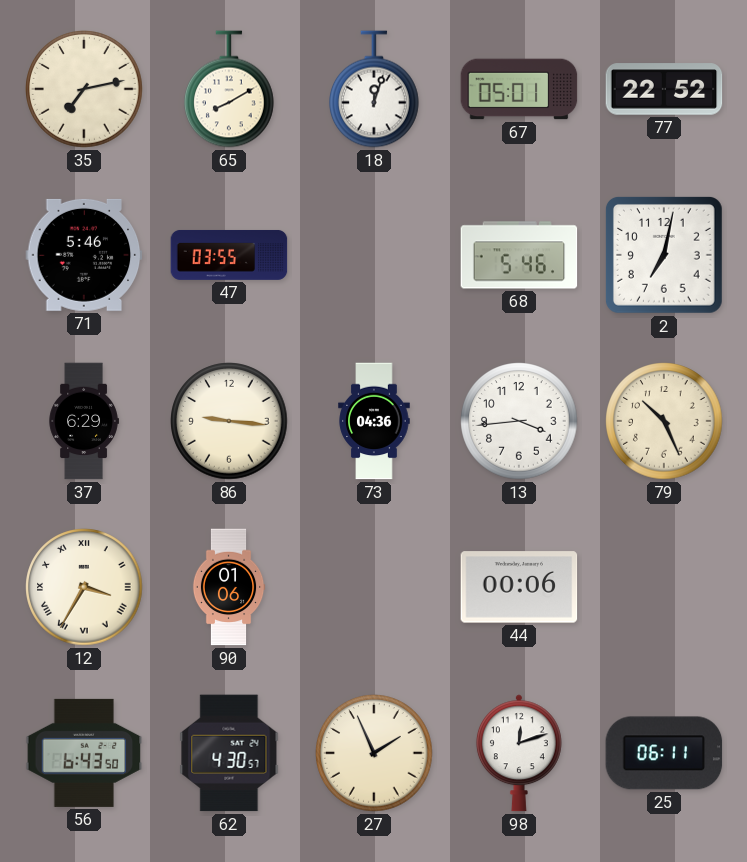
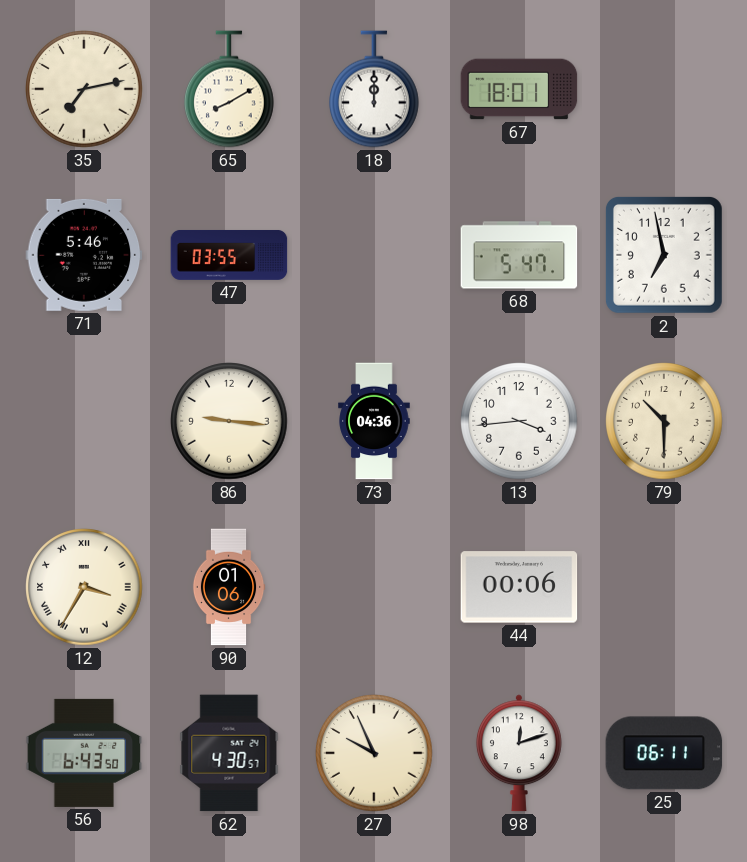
18: 12:03 -> 12:00
67: 05:01 -> 18:01
77: 22:52 -> none
68: 5:46 -> 5:47
2: 7:02 -> 6:58
37: 6:29 -> none
79: 10:26 -> 10:30
27: 1:56 -> 9:56
